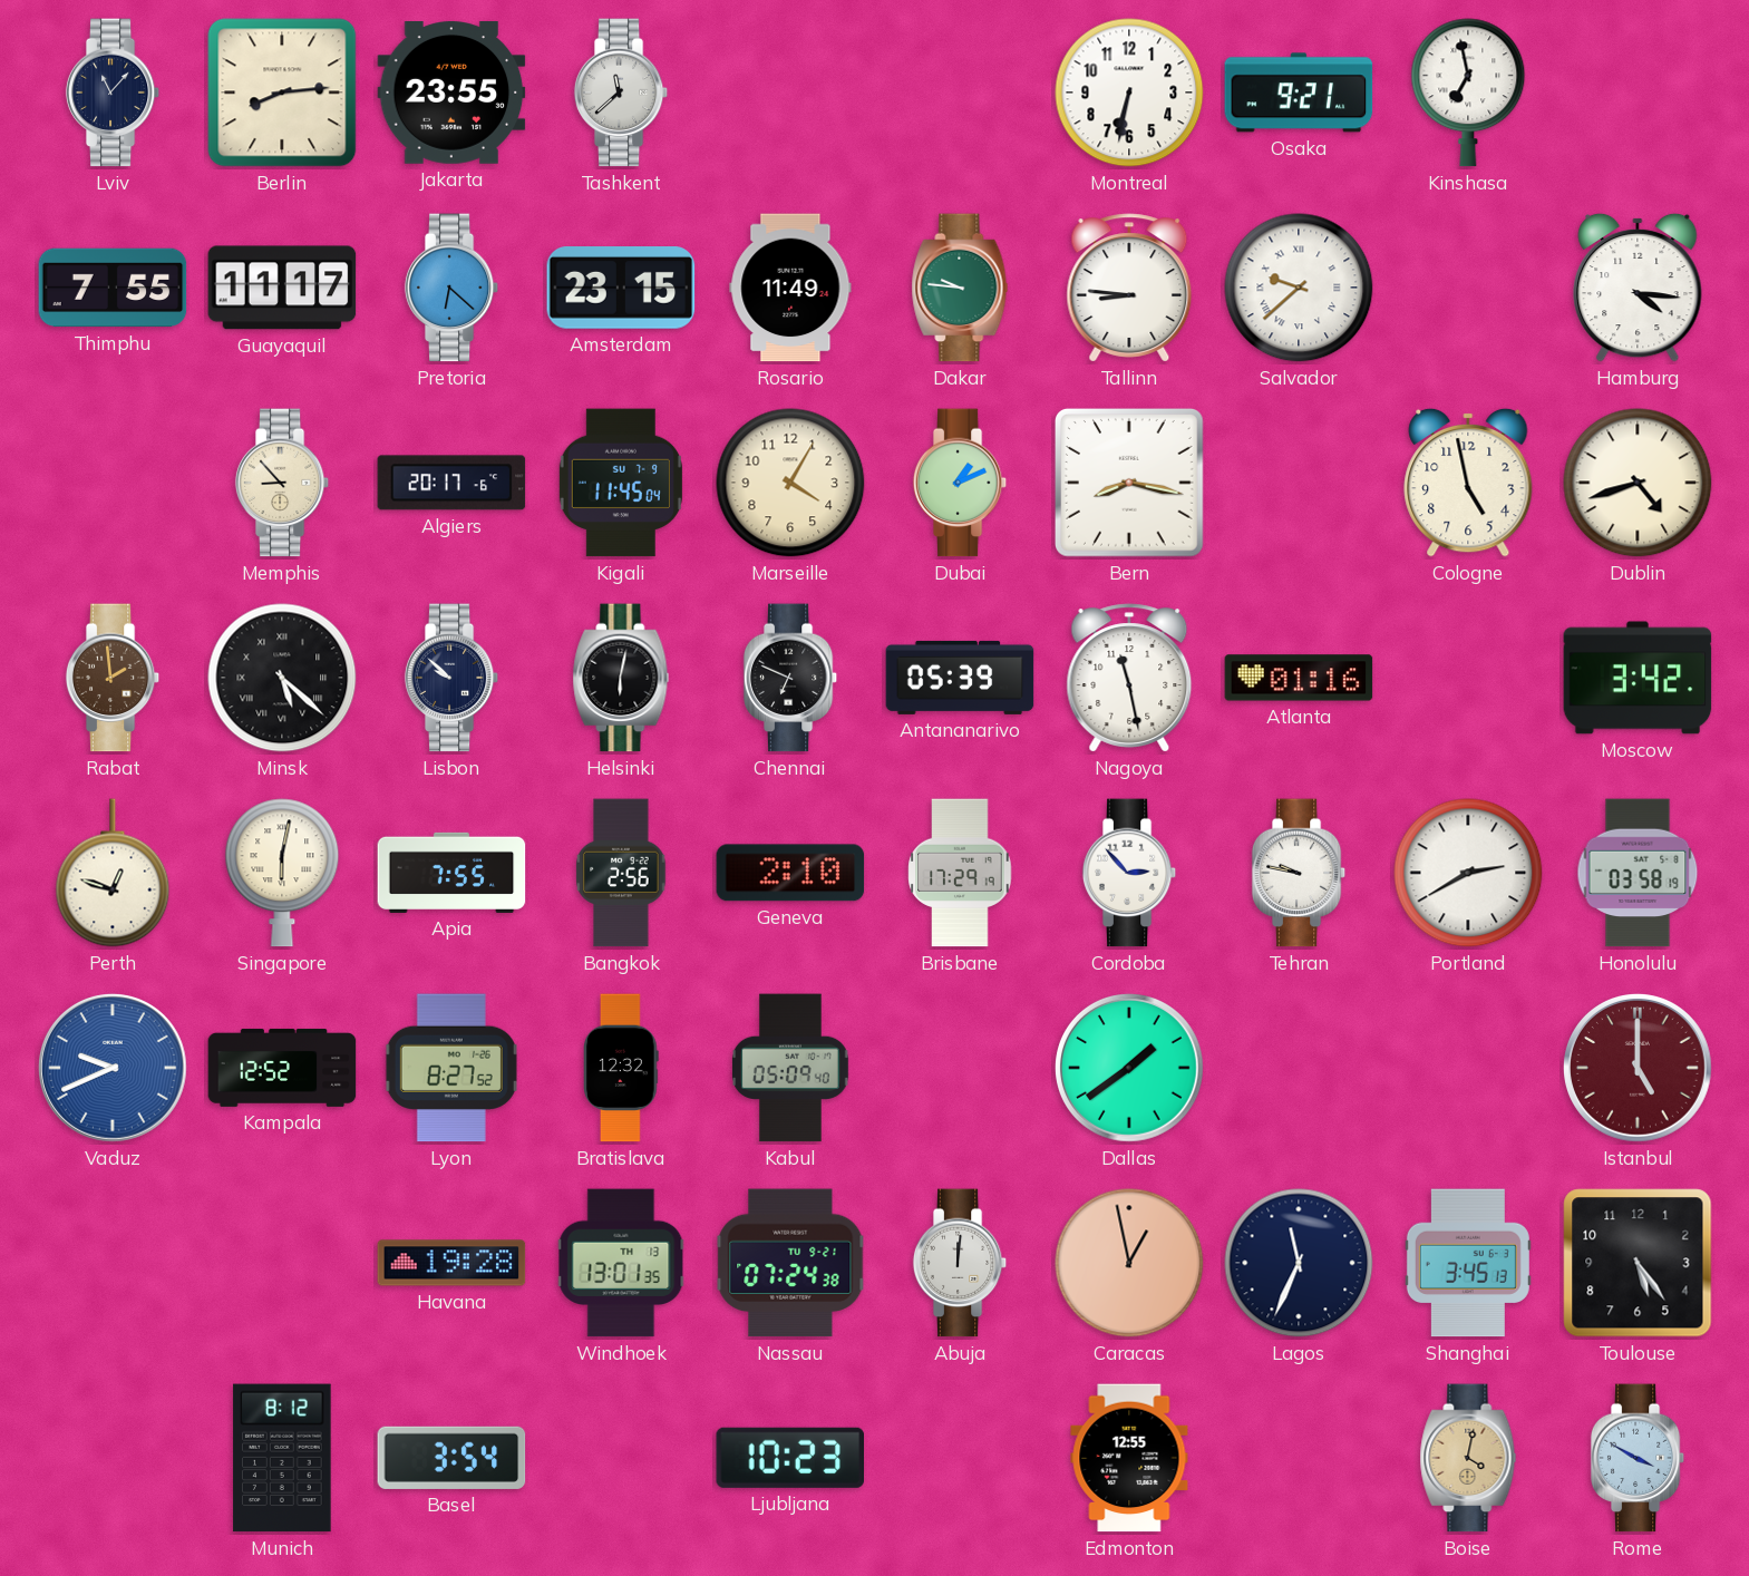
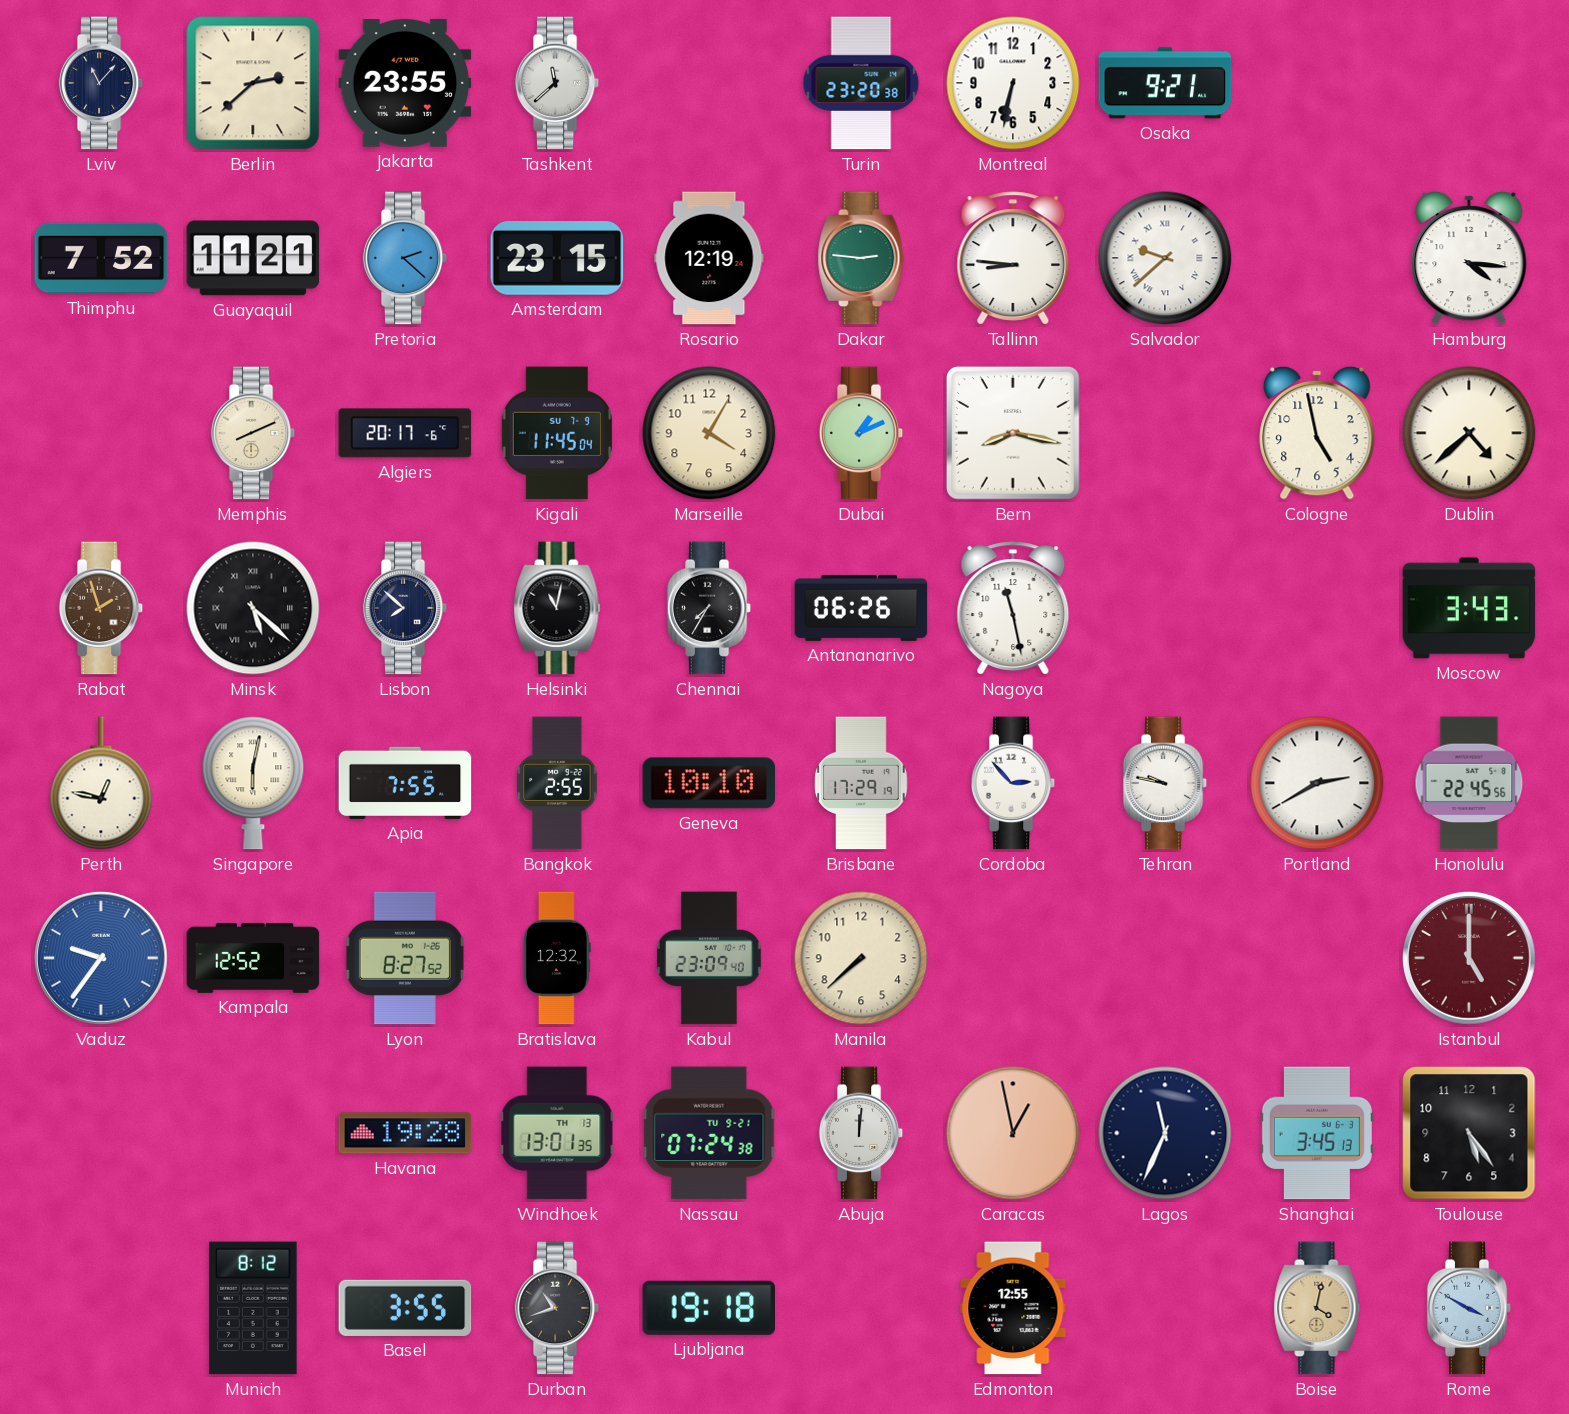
Berlin: 8:14 -> 2:38
Turin: none -> 23:20
Kinshasa: 6:58 -> none
Thimphu: 7:55 -> 7:52
Guayaquil: 11:17 -> 11:21
Pretoria: 6:22 -> 2:22
Rosario: 11:49 -> 12:19
Dakar: 9:46 -> 2:46
Memphis: 8:53 -> 8:11
Dublin: 4:42 -> 4:38
Rabat: 1:59 -> 1:57
Lisbon: 9:52 -> 7:52
Helsinki: 6:02 -> 11:02
Chennai: 6:49 -> 7:35
Antananarivo: 05:39 -> 06:26
Atlanta: 01:16 -> none
Moscow: 3:42 -> 3:43
Perth: 12:48 -> 12:47
Bangkok: 2:56 -> 2:55
Geneva: 2:10 -> 10:10
Honolulu: 03:58 -> 22:45
Vaduz: 9:41 -> 9:36
Kabul: 05:09 -> 23:09
Manila: none -> 7:38
Dallas: 1:39 -> none
Basel: 3:54 -> 3:55
Durban: none -> 10:42
Ljubljana: 10:23 -> 19:18
